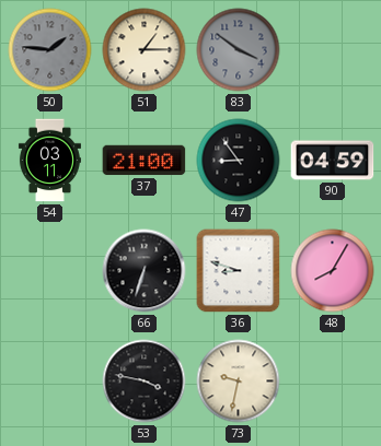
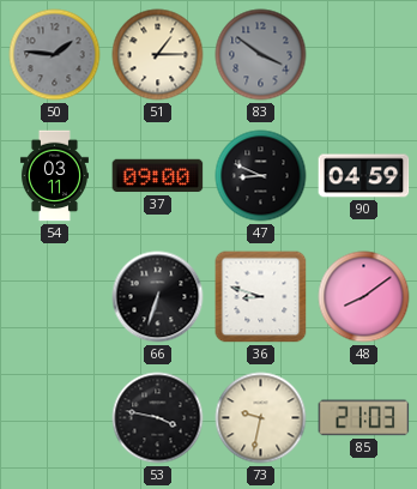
37: 21:00 -> 09:00
47: 8:54 -> 8:49
48: 8:05 -> 8:09
85: none -> 21:03
